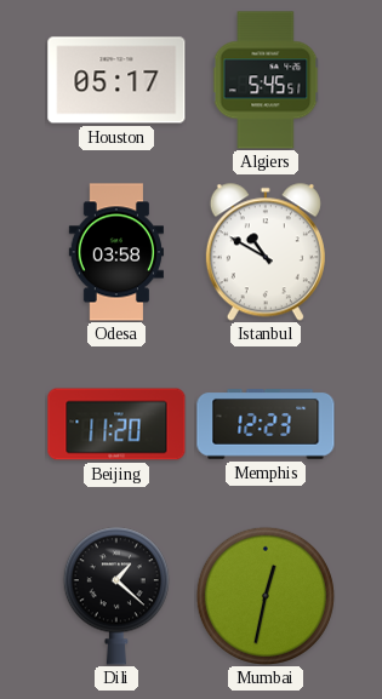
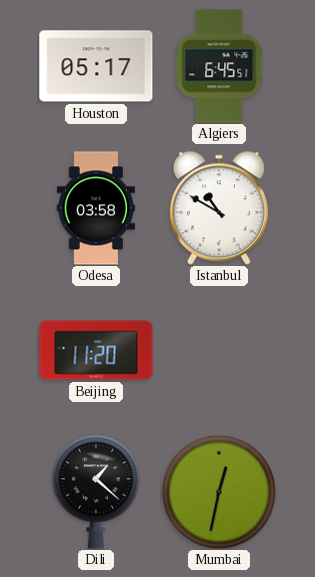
Algiers: 5:45 -> 6:45
Memphis: 12:23 -> none
